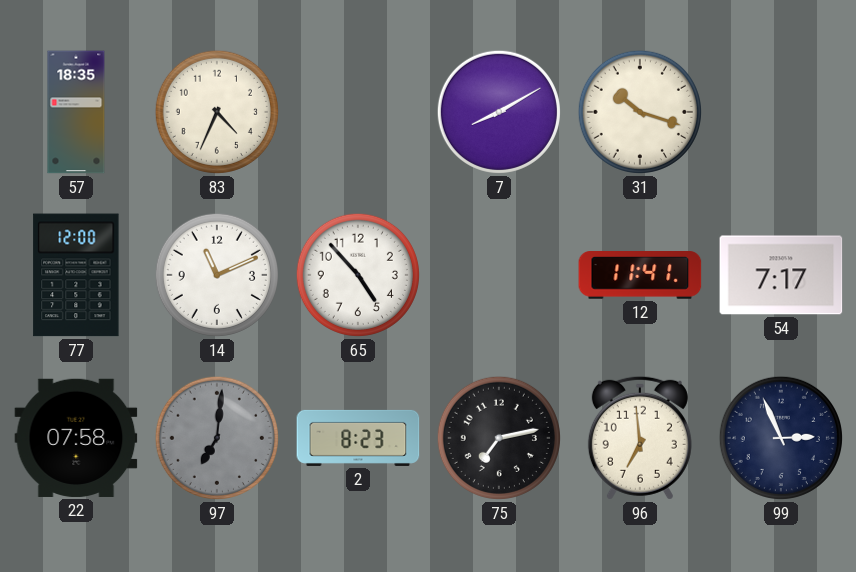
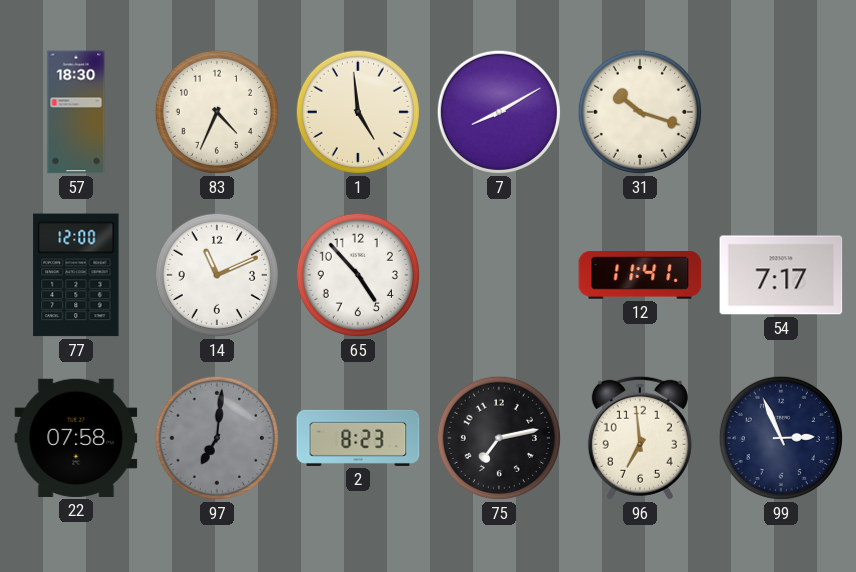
57: 18:35 -> 18:30
1: none -> 4:59
